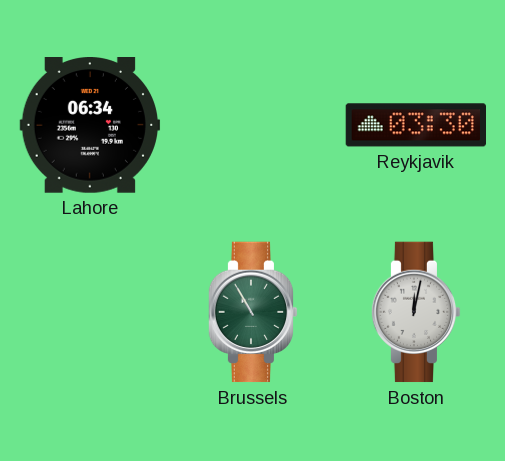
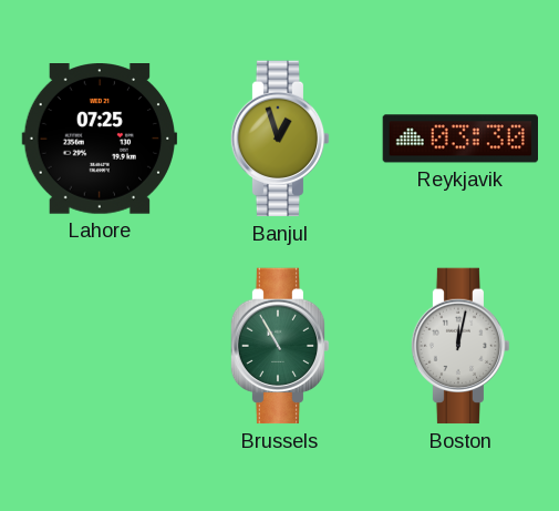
Lahore: 06:34 -> 07:25
Banjul: none -> 12:57
